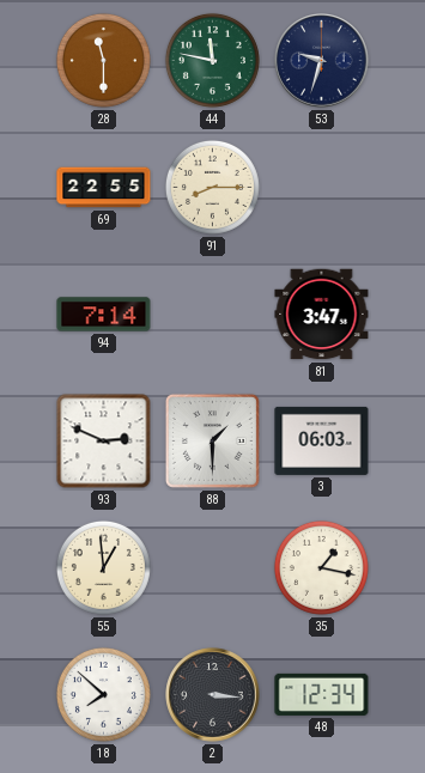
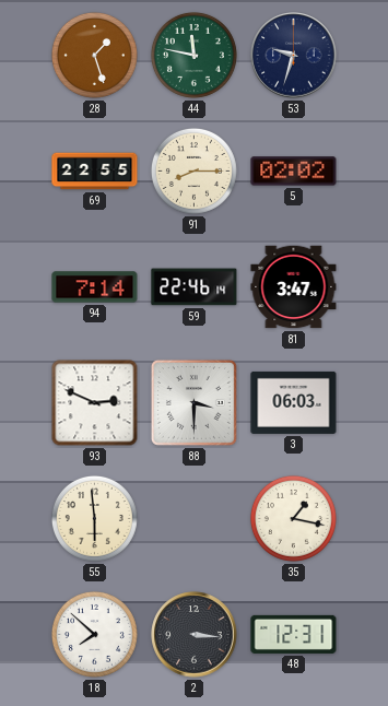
28: 11:30 -> 1:27
5: none -> 02:02
59: none -> 22:46
88: 1:30 -> 3:30
55: 12:59 -> 5:59
48: 12:34 -> 12:31
